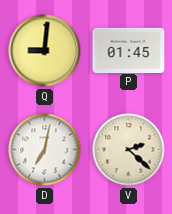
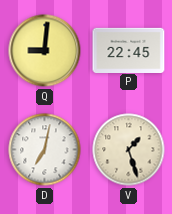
P: 01:45 -> 22:45
V: 2:22 -> 1:27
